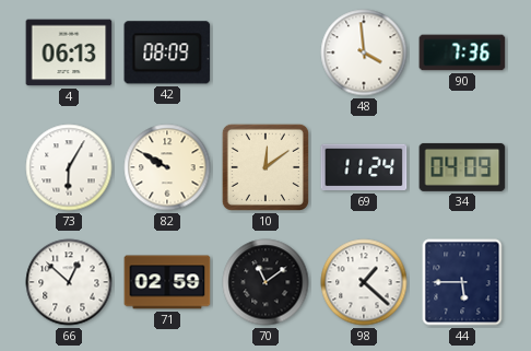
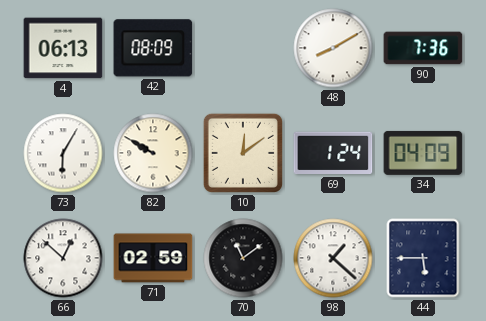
48: 3:59 -> 8:10
69: 11:24 -> 1:24
